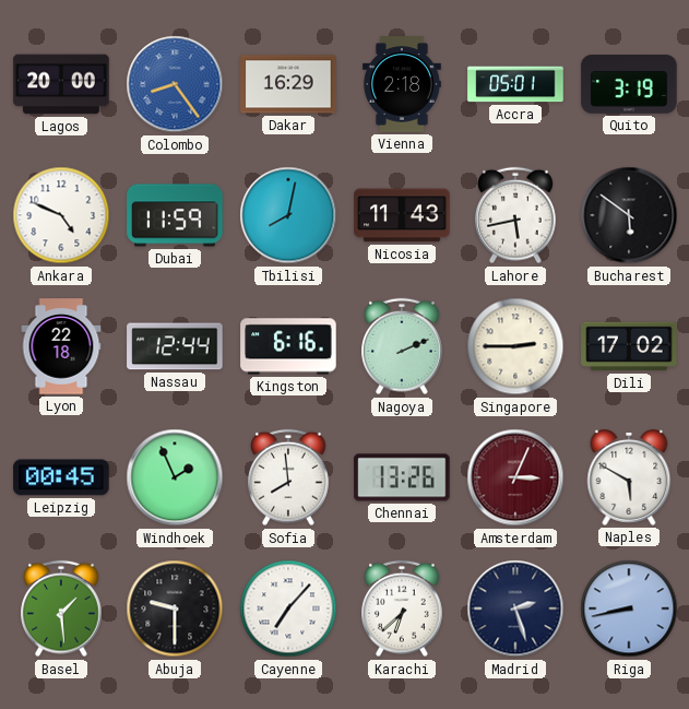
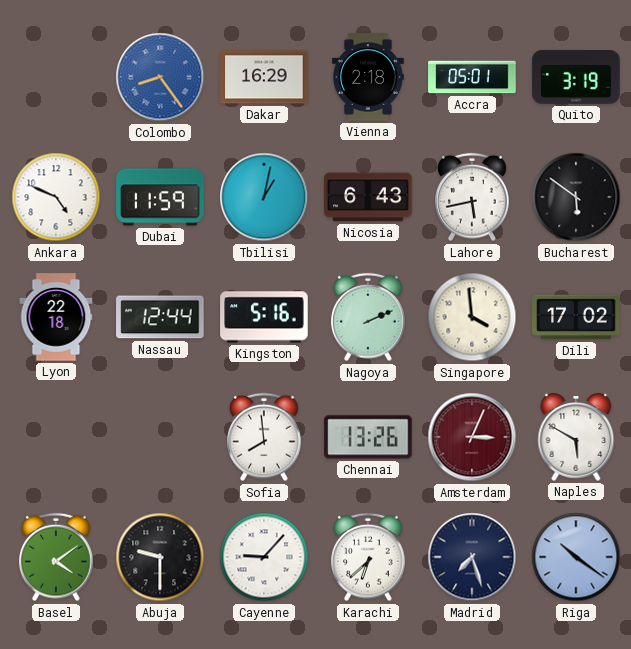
Lagos: 20:00 -> none
Tbilisi: 8:02 -> 1:02
Nicosia: 11:43 -> 6:43
Kingston: 6:16 -> 5:16
Singapore: 2:45 -> 3:59
Leipzig: 00:45 -> none
Windhoek: 1:56 -> none
Basel: 1:29 -> 4:09
Cayenne: 7:07 -> 9:07
Madrid: 2:27 -> 7:27
Riga: 8:43 -> 10:21
